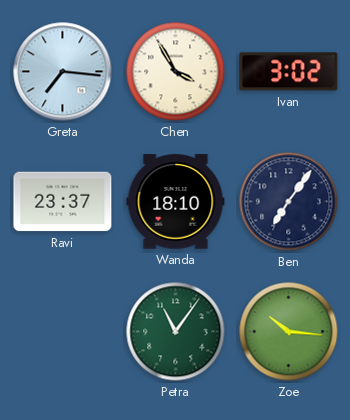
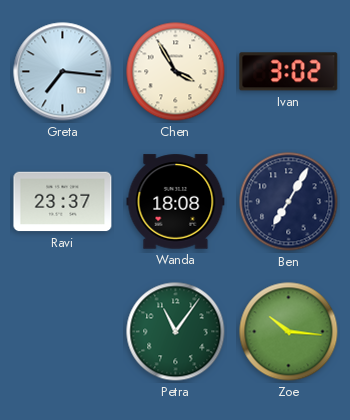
Wanda: 18:10 -> 18:08
Ben: 7:06 -> 7:05
